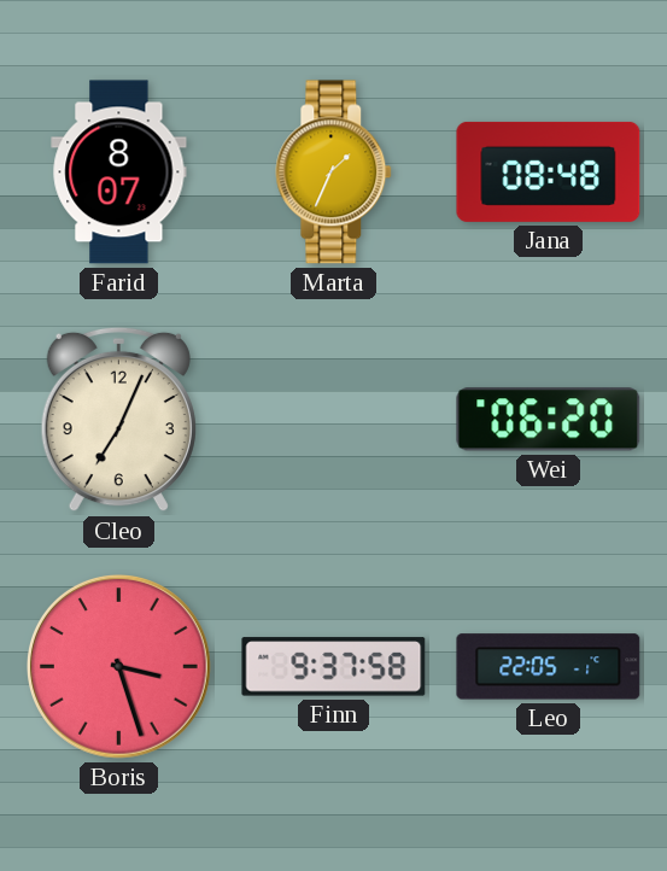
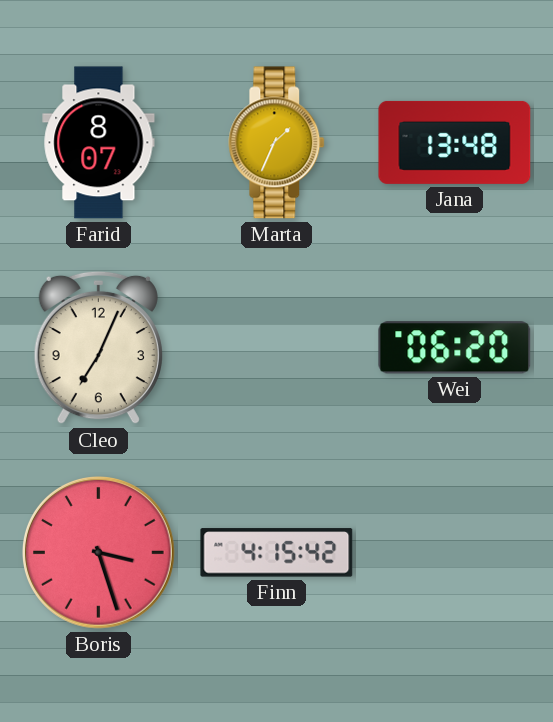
Jana: 08:48 -> 13:48
Finn: 9:37 -> 4:15
Leo: 22:05 -> none
